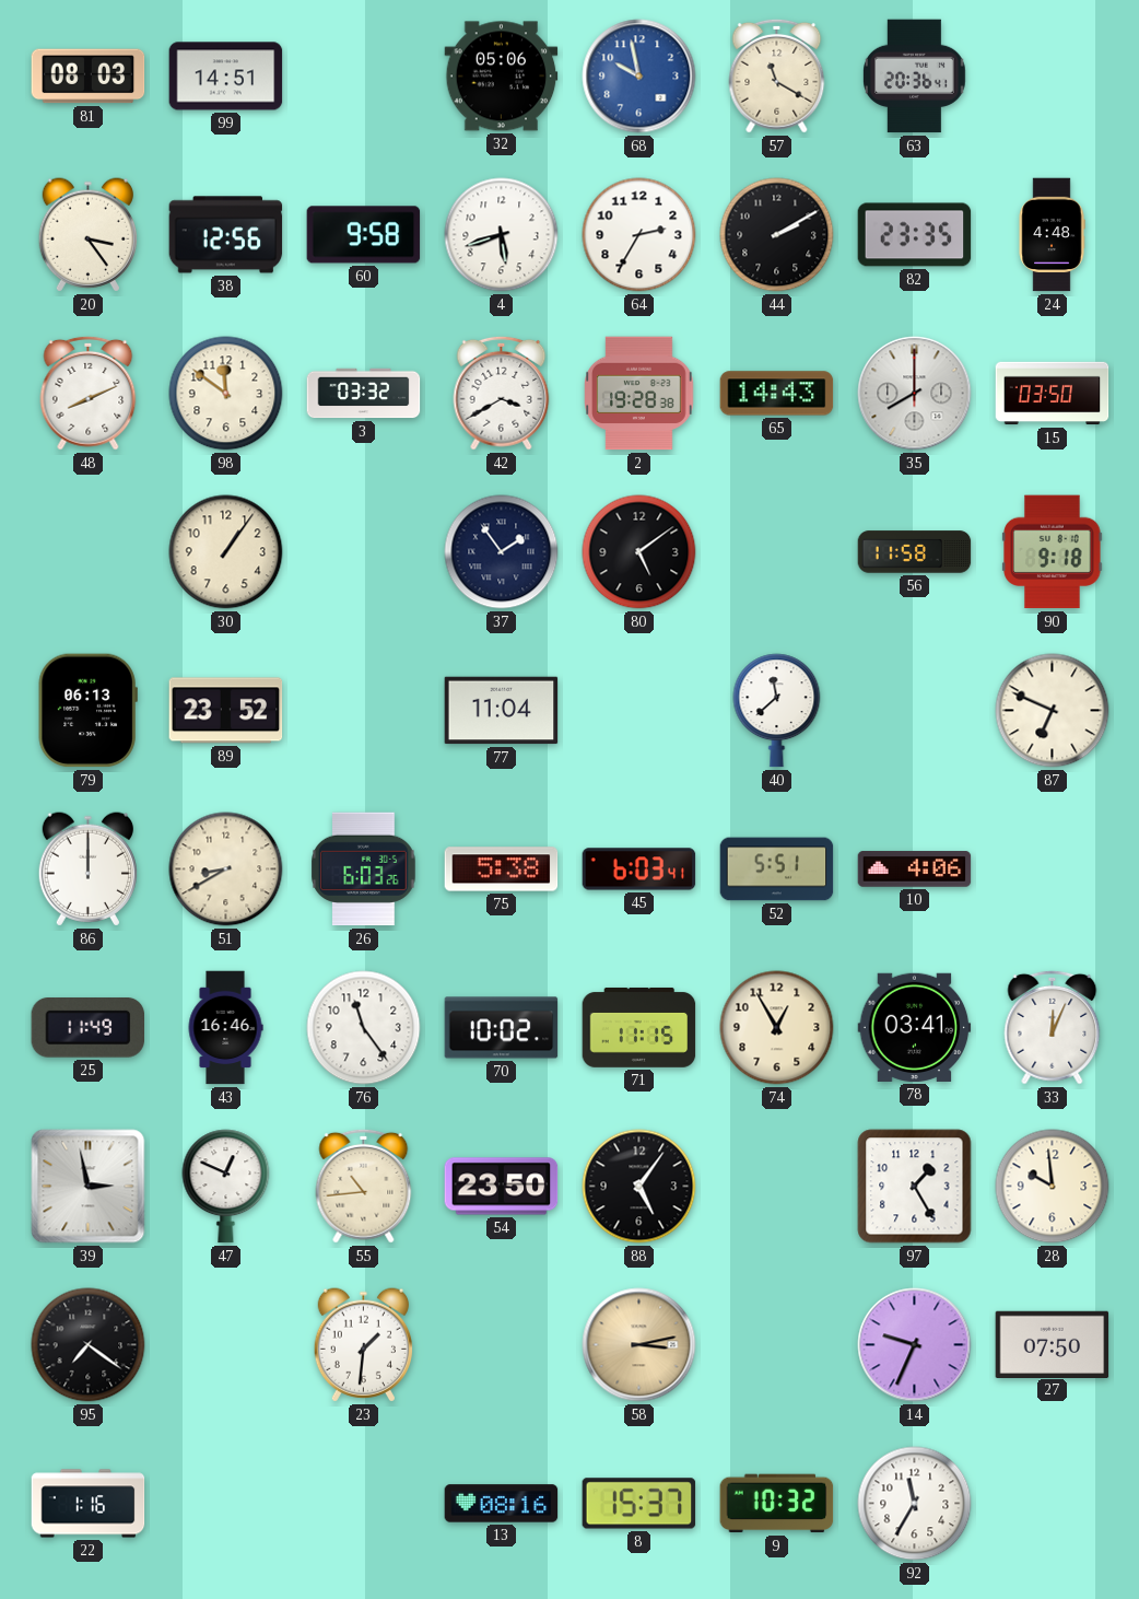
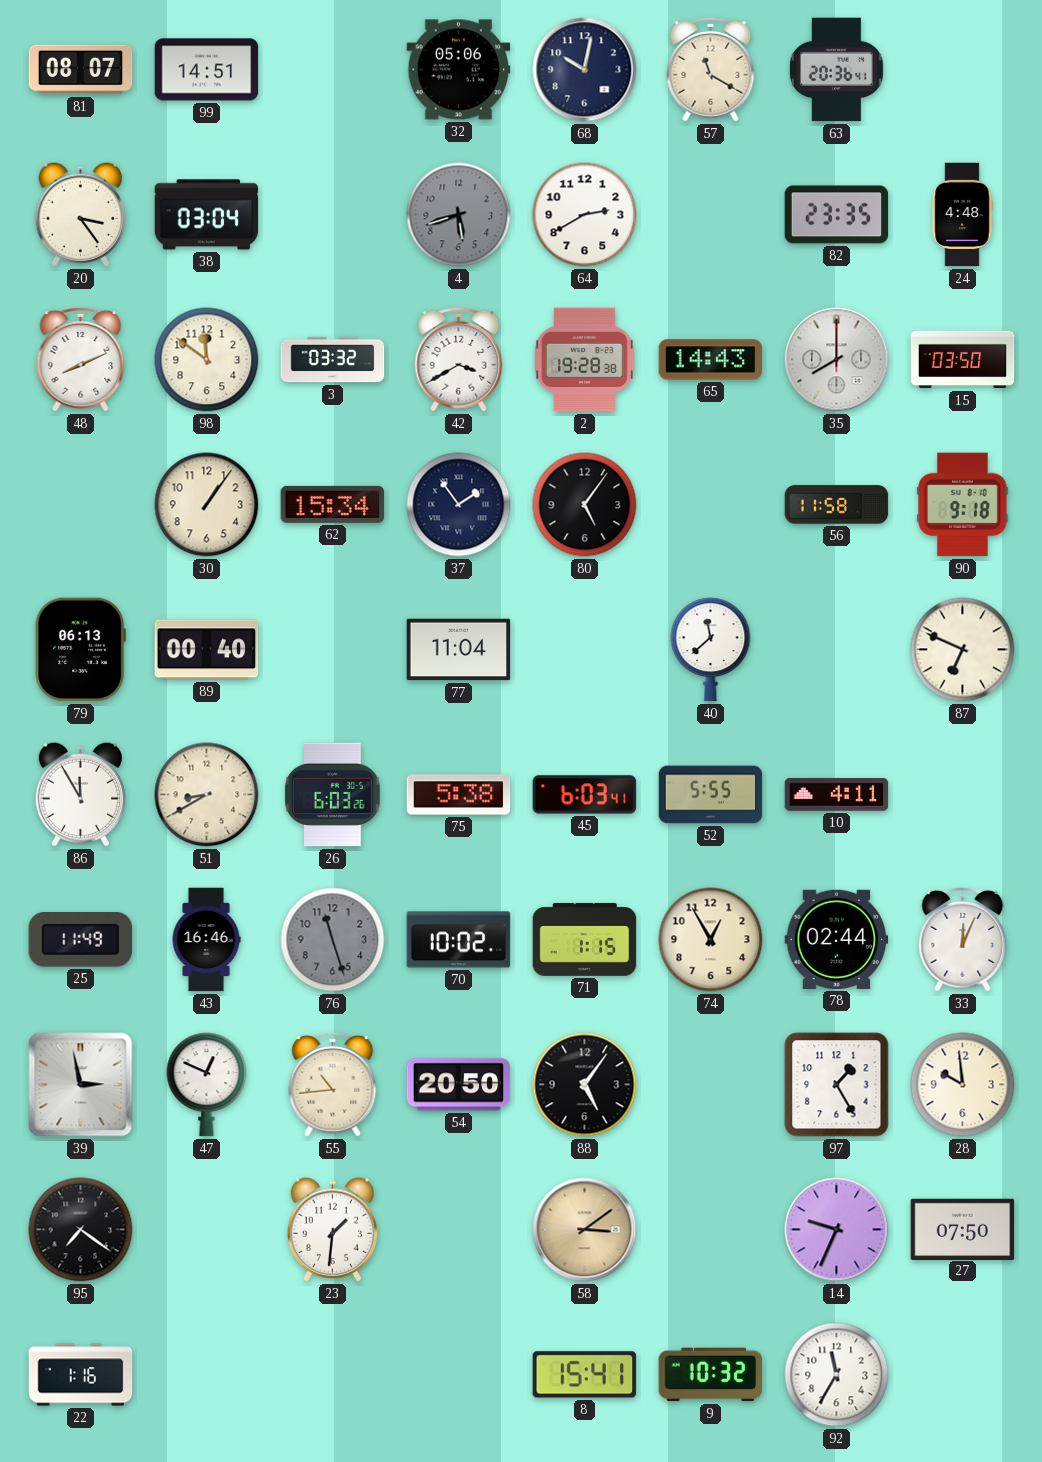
81: 08:03 -> 08:07
68: 9:58 -> 10:02
68 dial: blue -> navy
38: 12:56 -> 03:04
60: 9:58 -> none
4 dial: white -> grey
64: 2:35 -> 2:40
44: 2:10 -> none
62: none -> 15:34
80: 5:09 -> 5:06
89: 23:52 -> 00:40
86: 12:00 -> 11:55
52: 5:51 -> 5:55
10: 4:06 -> 4:11
76: 11:24 -> 11:27
76 dial: white -> grey
71: 11:15 -> 1:15
78: 03:41 -> 02:44
54: 23:50 -> 20:50
58: 3:13 -> 3:09
13: 08:16 -> none
8: 15:37 -> 15:41
